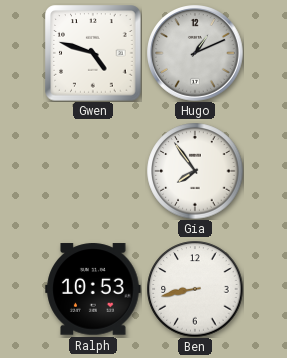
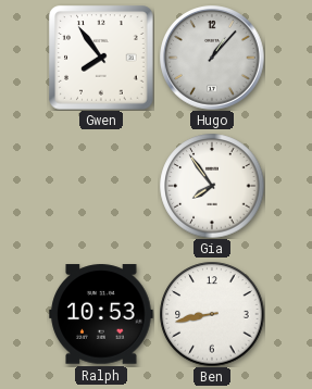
Gwen: 4:48 -> 7:54
Hugo: 1:11 -> 1:07
